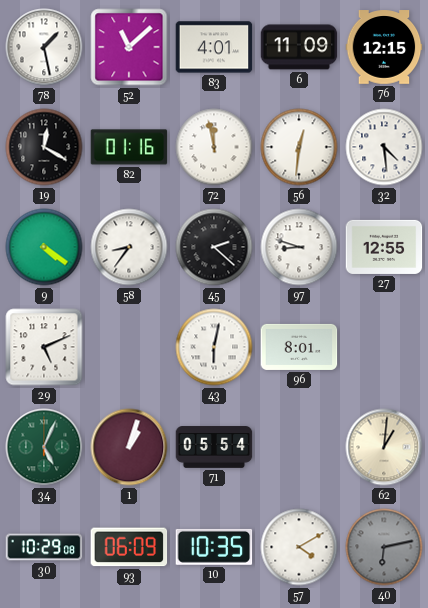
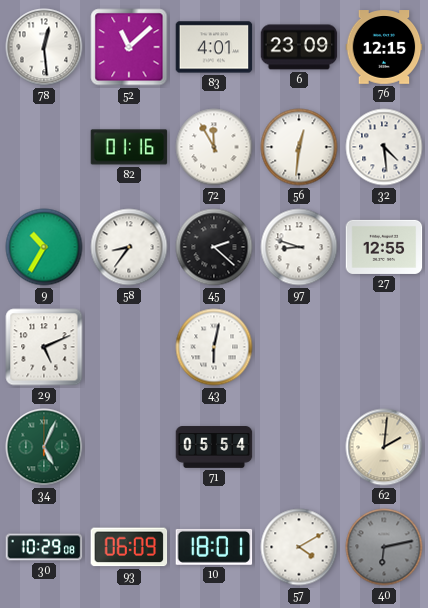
78: 1:28 -> 12:29
6: 11:09 -> 23:09
19: 12:20 -> none
72: 11:58 -> 11:55
9: 4:21 -> 10:35
96: 8:01 -> none
1: 1:03 -> none
62: 1:01 -> 2:01
10: 10:35 -> 18:01
